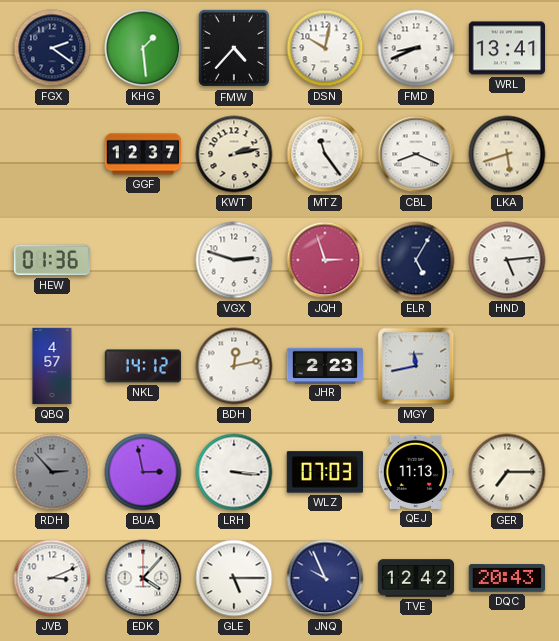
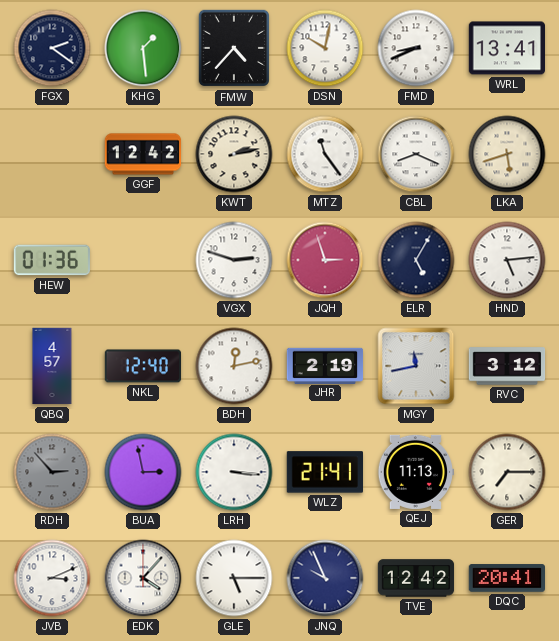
GGF: 12:37 -> 12:42
NKL: 14:12 -> 12:40
JHR: 2:23 -> 2:19
RVC: none -> 3:12
WLZ: 07:03 -> 21:41
DQC: 20:43 -> 20:41
